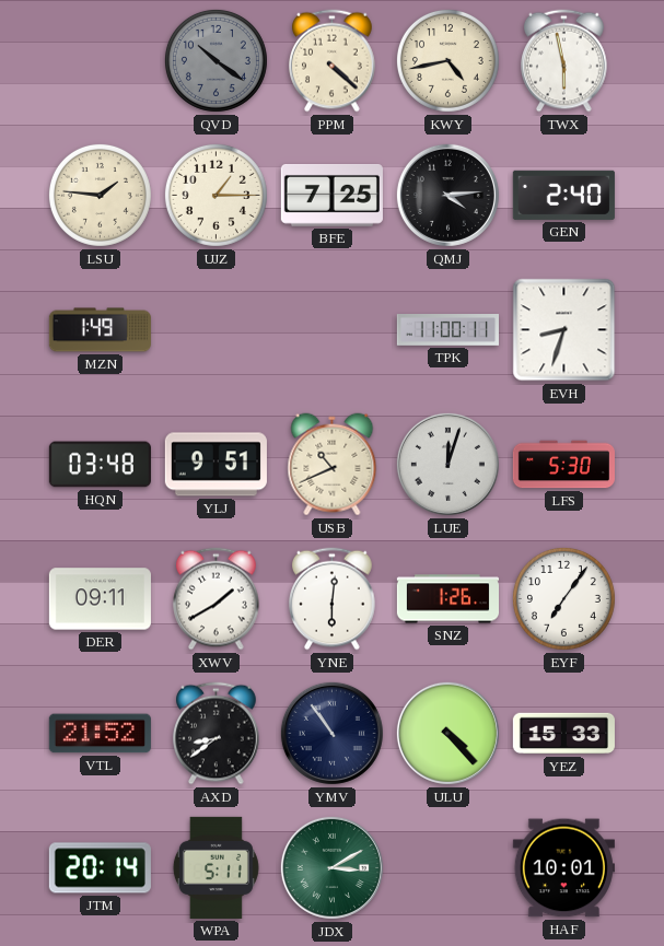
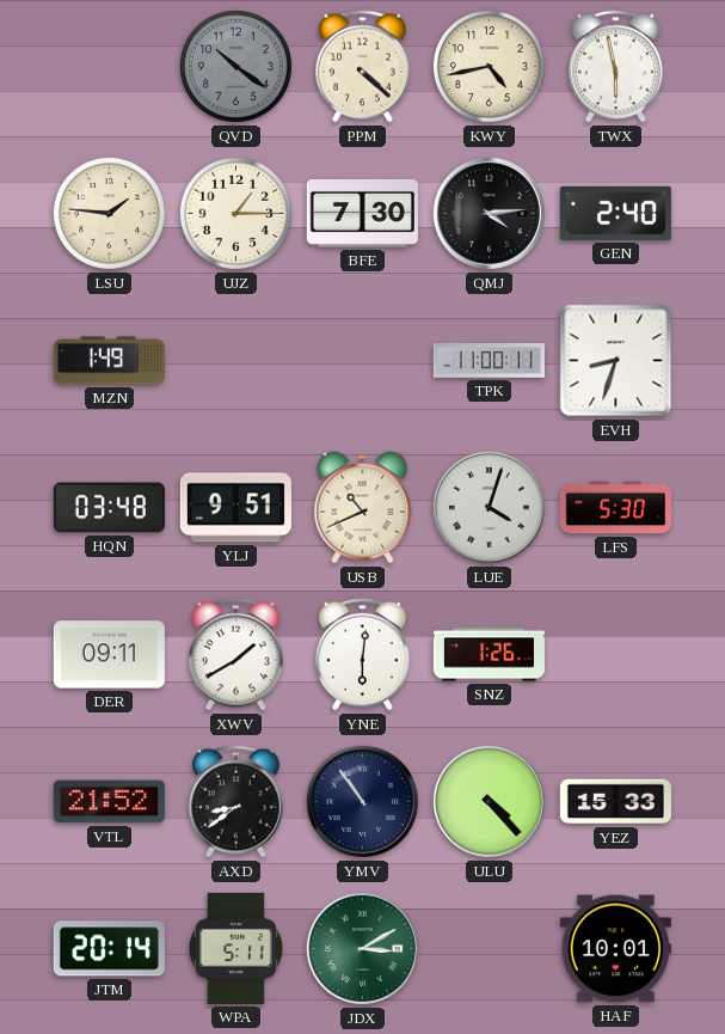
BFE: 7:25 -> 7:30
LUE: 12:03 -> 4:03
EYF: 7:06 -> none
